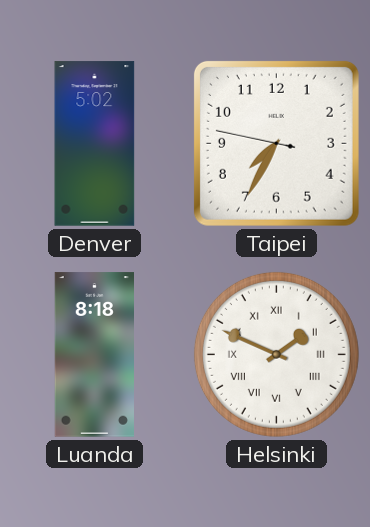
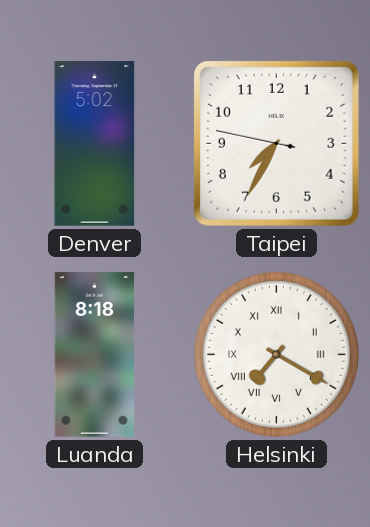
Helsinki: 1:49 -> 7:20
